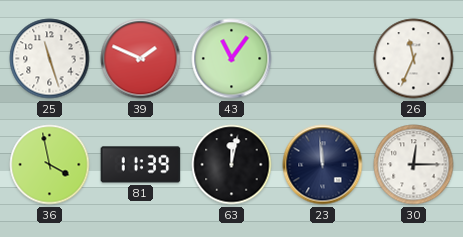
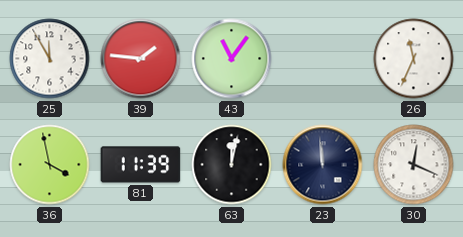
25: 11:27 -> 11:55
39: 1:49 -> 1:46
30: 12:15 -> 12:19
